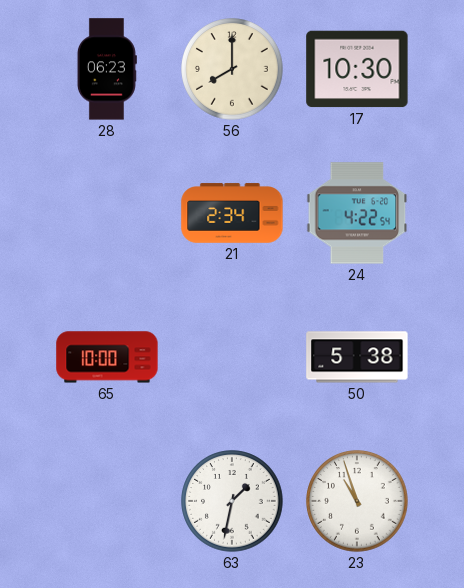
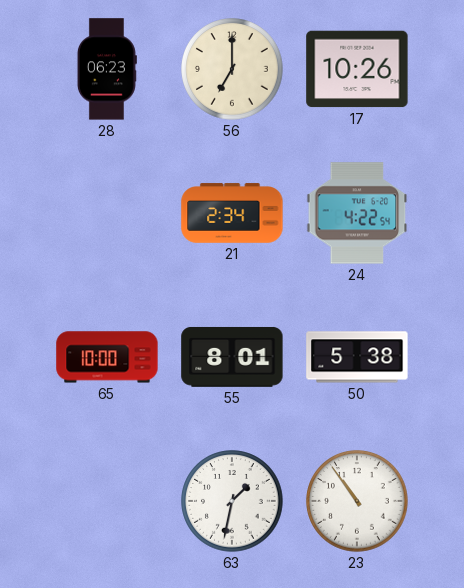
56: 8:00 -> 7:00
17: 10:30 -> 10:26
55: none -> 8:01
23: 10:57 -> 10:54
